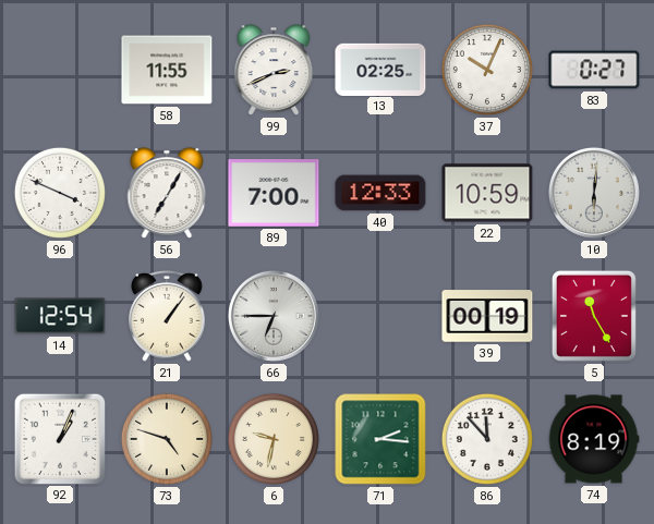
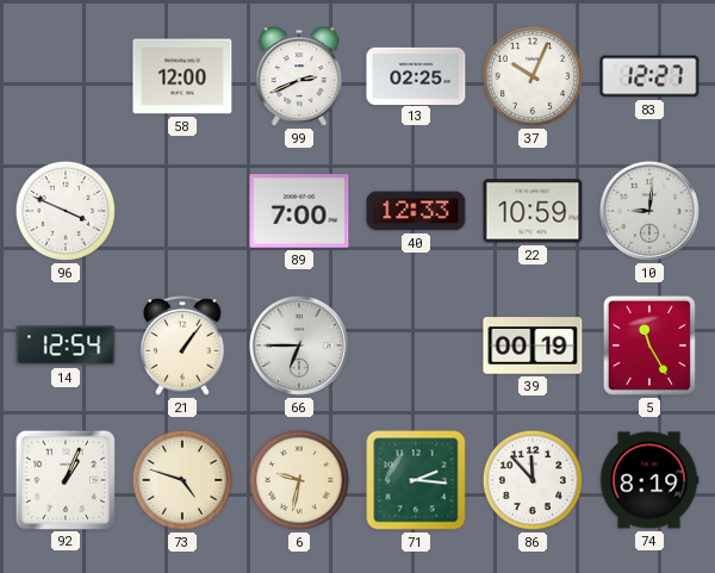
58: 11:55 -> 12:00
83: 0:27 -> 12:27
56: 7:05 -> none
10: 6:01 -> 9:01
